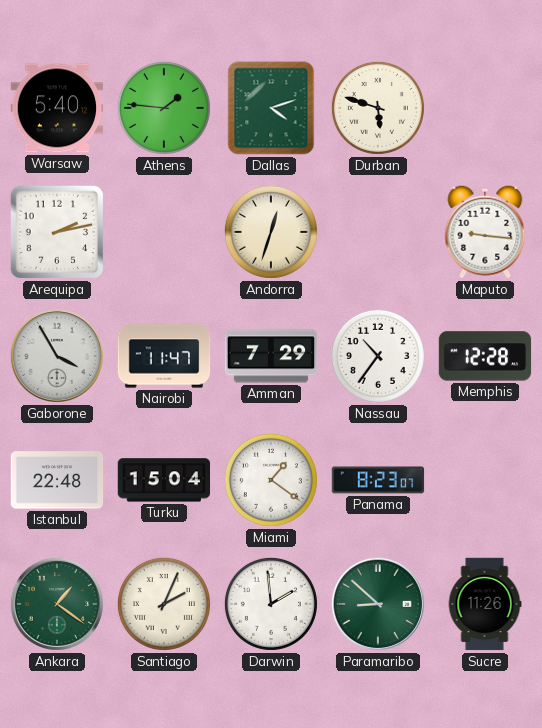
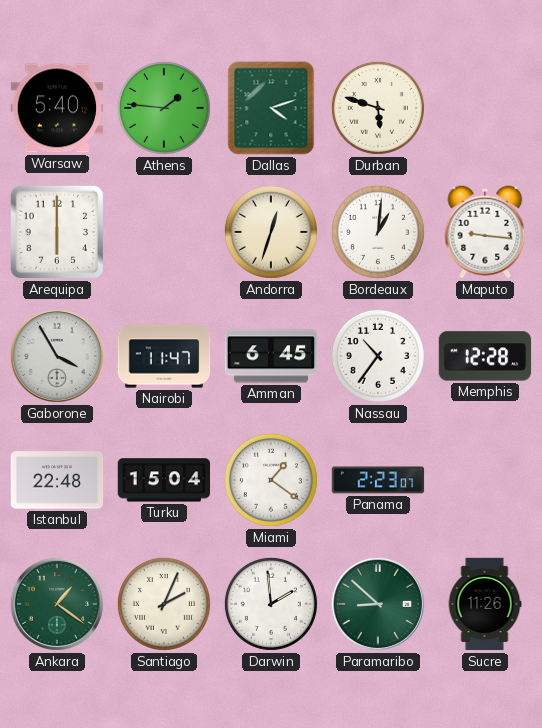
Arequipa: 2:13 -> 6:00
Bordeaux: none -> 1:01
Amman: 7:29 -> 6:45
Panama: 8:23 -> 2:23
